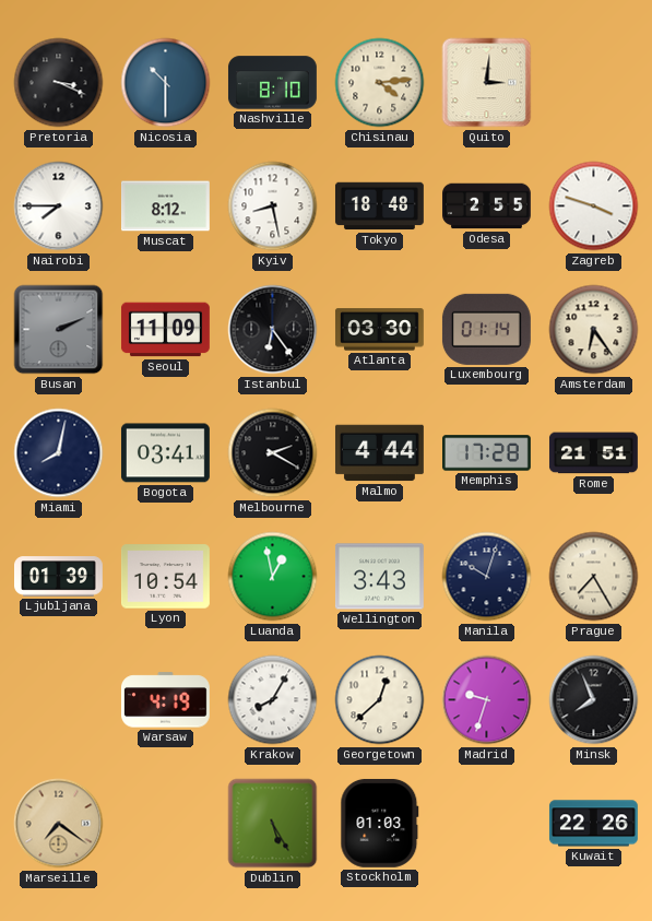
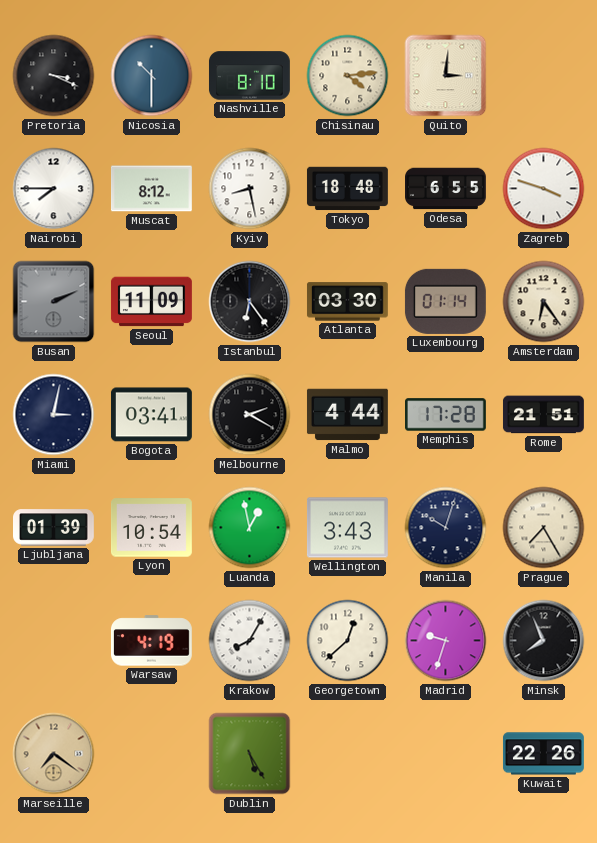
Odesa: 2:55 -> 6:55
Miami: 8:02 -> 3:02
Stockholm: 01:03 -> none
